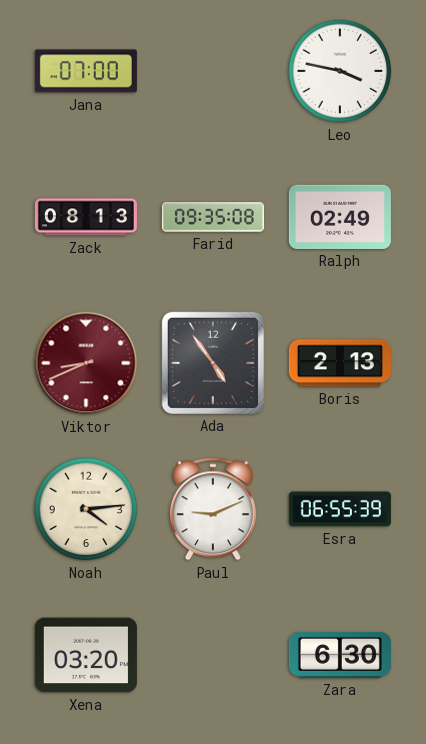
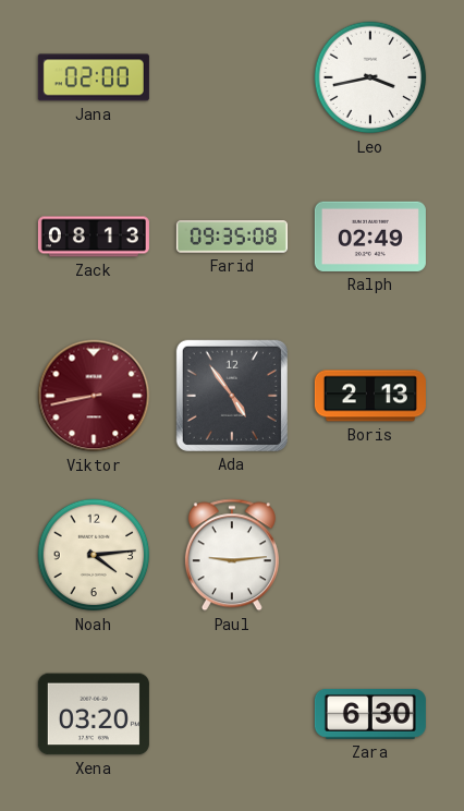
Jana: 07:00 -> 02:00
Leo: 3:47 -> 3:43
Viktor: 8:41 -> 8:43
Paul: 9:11 -> 9:14
Esra: 06:55 -> none
